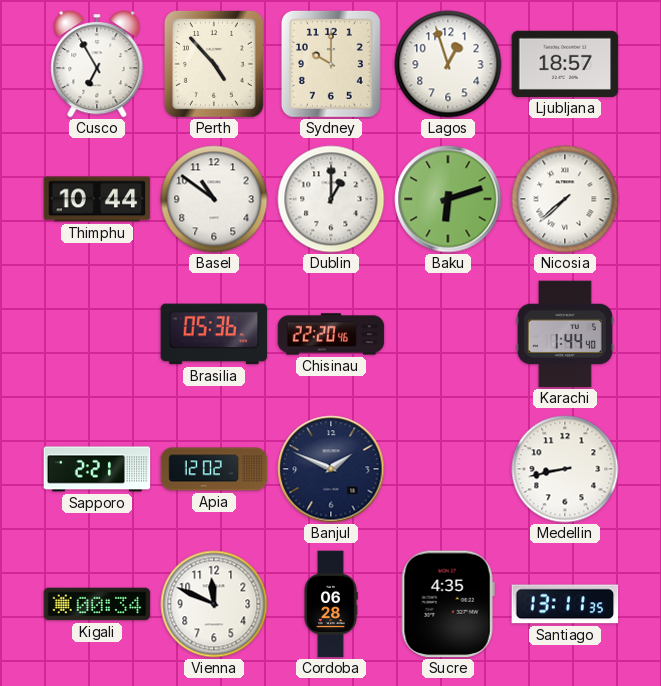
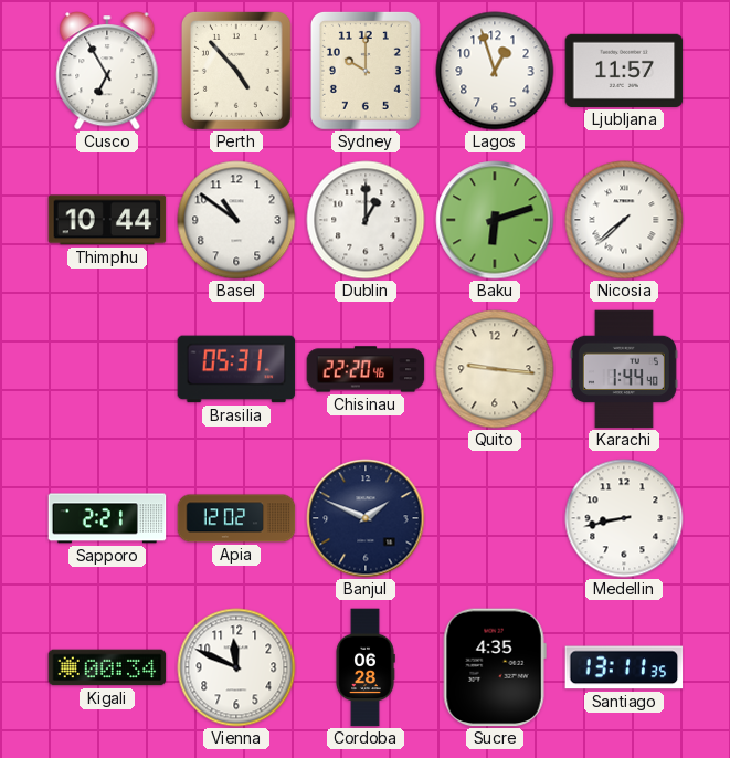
Ljubljana: 18:57 -> 11:57
Brasilia: 05:36 -> 05:31
Quito: none -> 9:16
